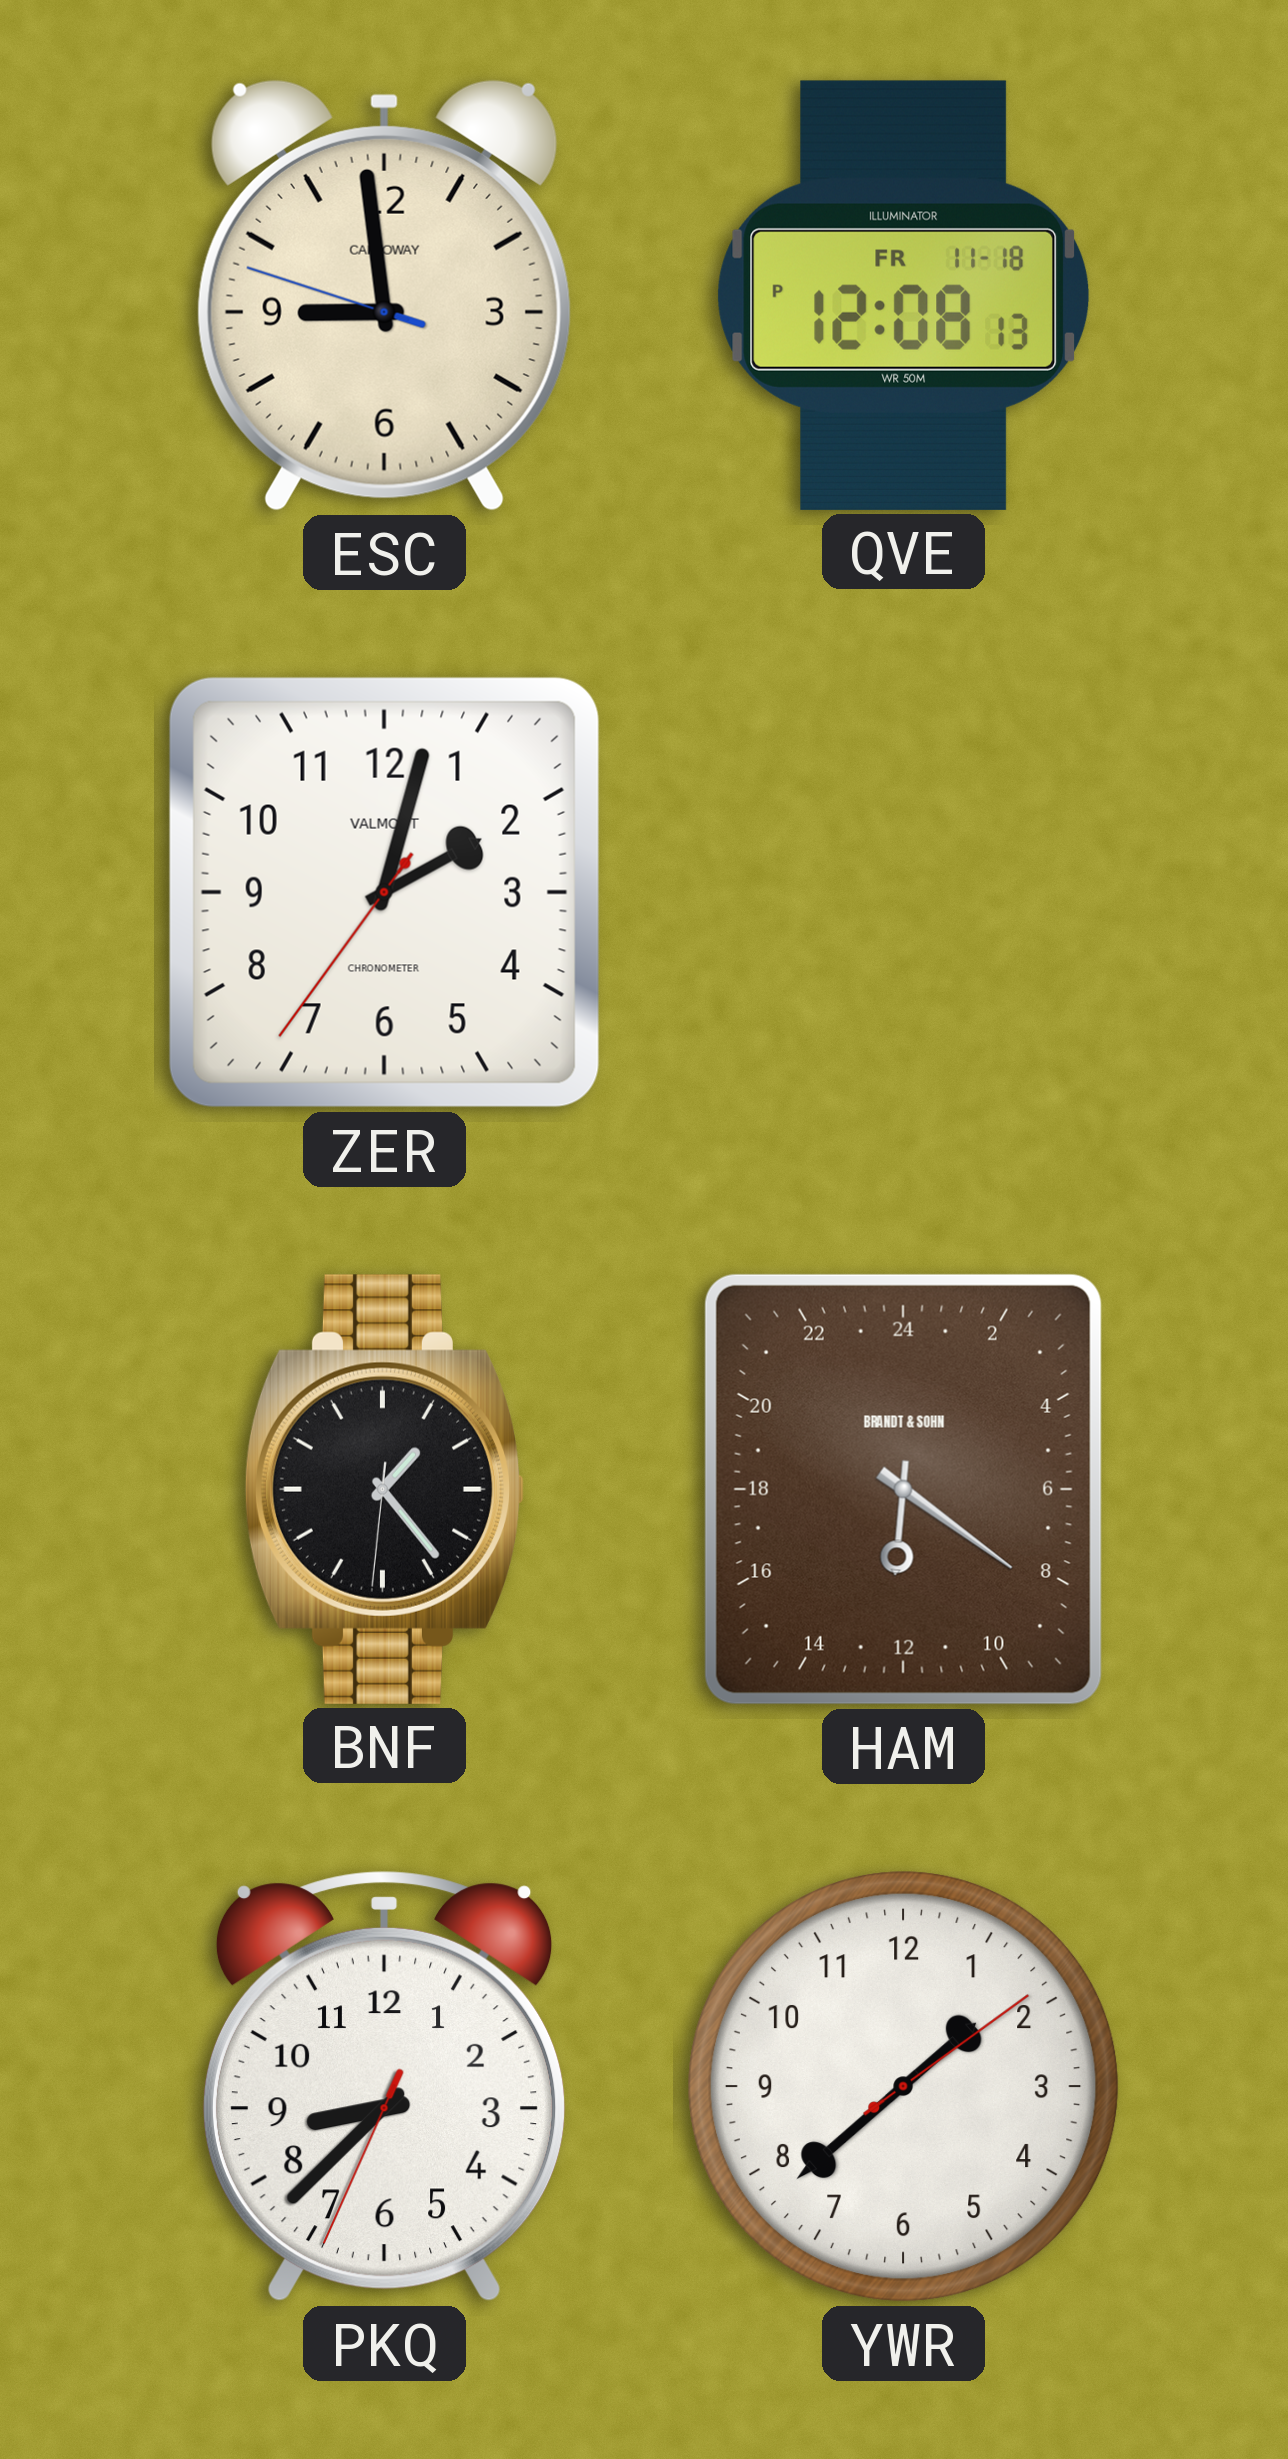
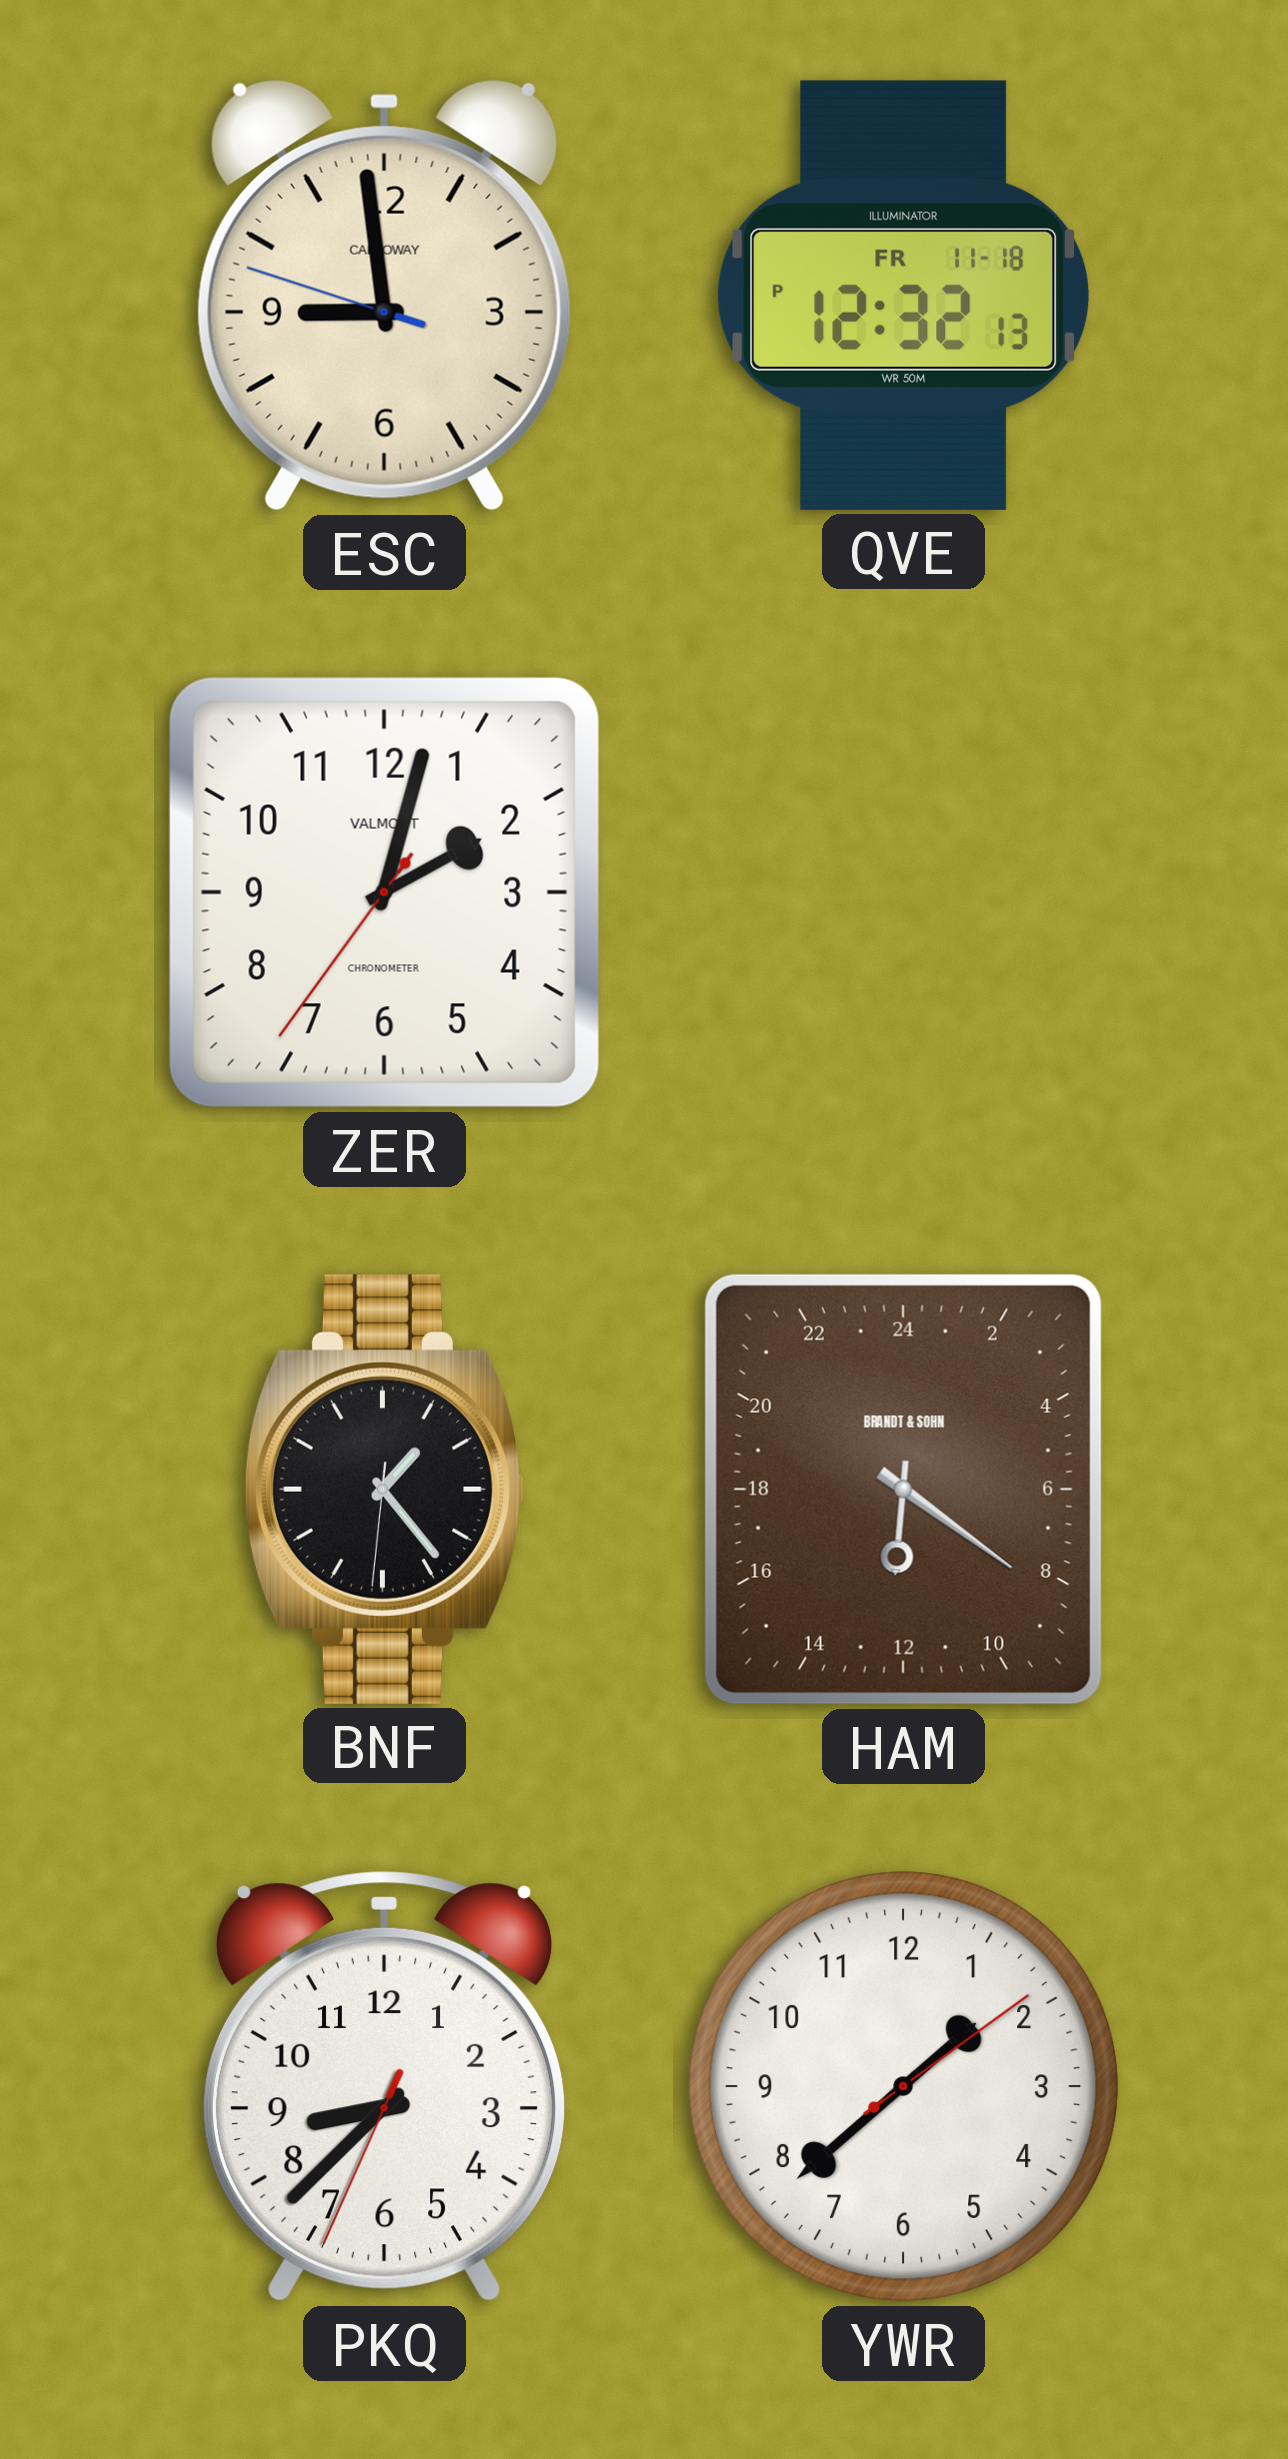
QVE: 12:08 -> 12:32
